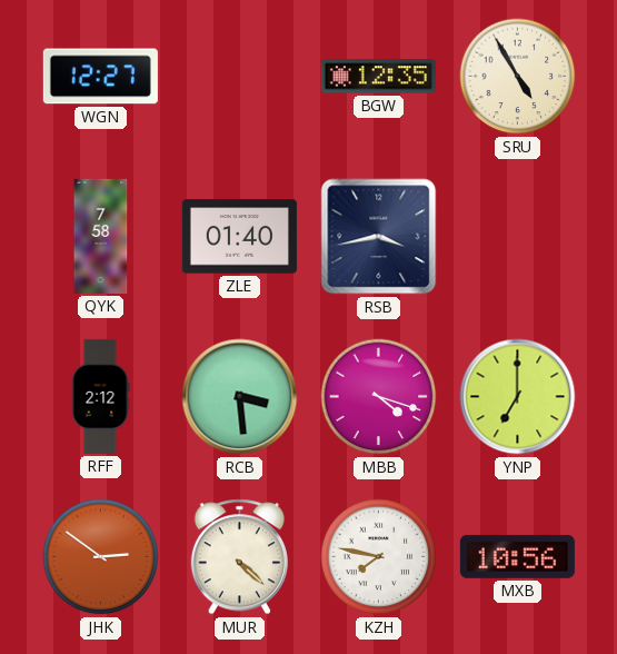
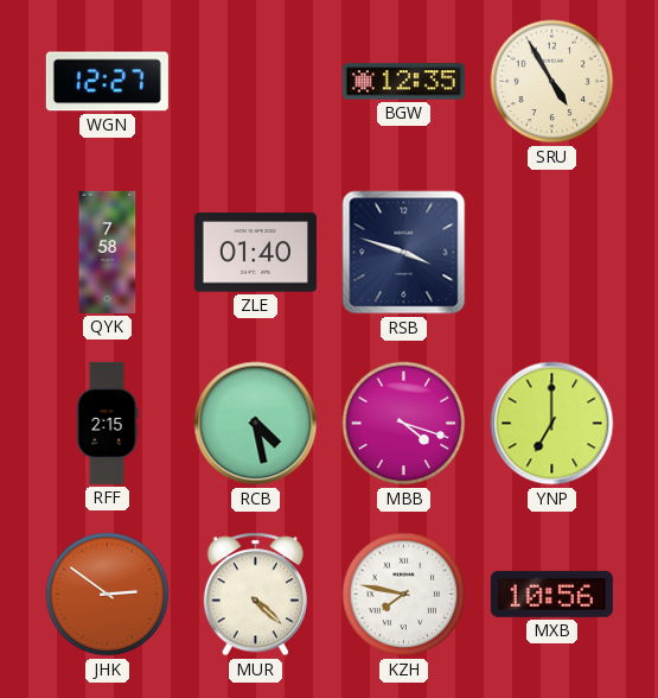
RSB: 3:43 -> 3:48
RFF: 2:12 -> 2:15
RCB: 3:29 -> 4:28
